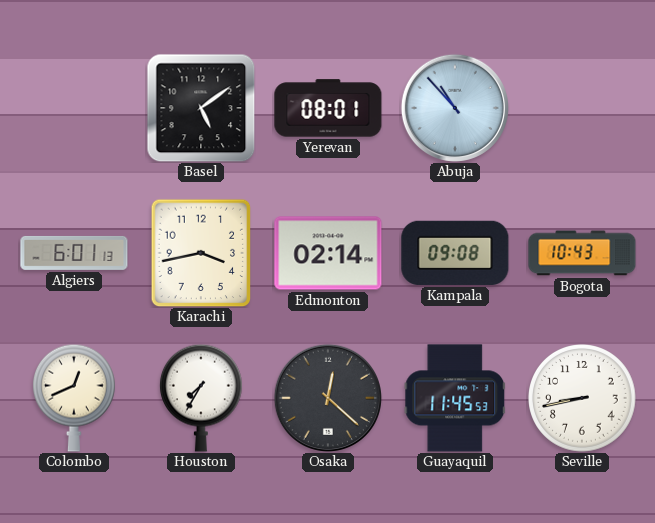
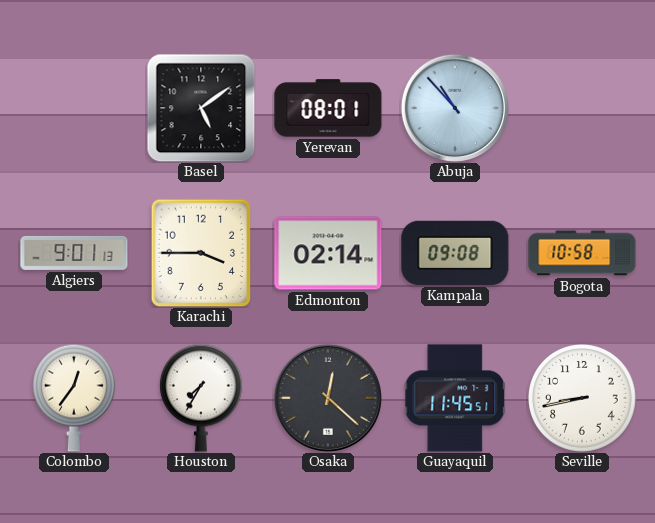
Algiers: 6:01 -> 9:01
Karachi: 3:43 -> 3:45
Bogota: 10:43 -> 10:58
Colombo: 12:41 -> 12:36
Guayaquil: 11:45:53 -> 11:45:51
